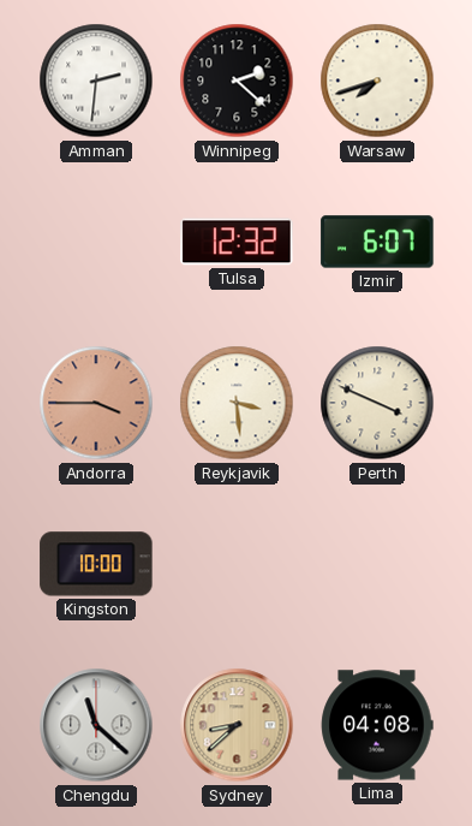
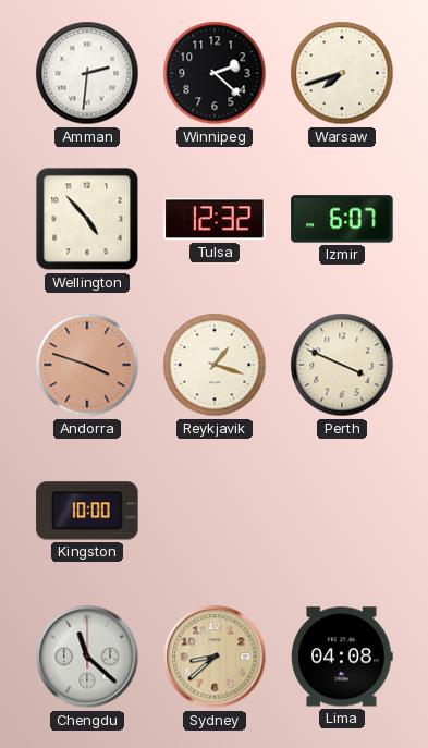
Wellington: none -> 4:53
Andorra: 3:45 -> 3:48
Reykjavik: 3:29 -> 1:18
